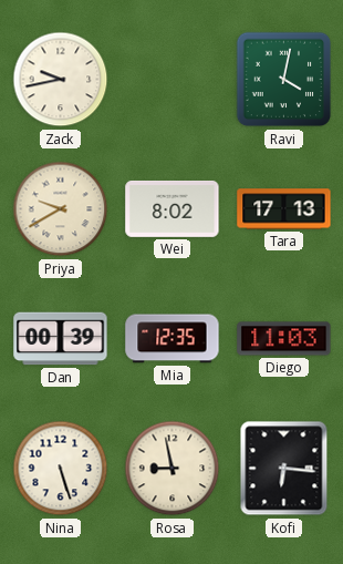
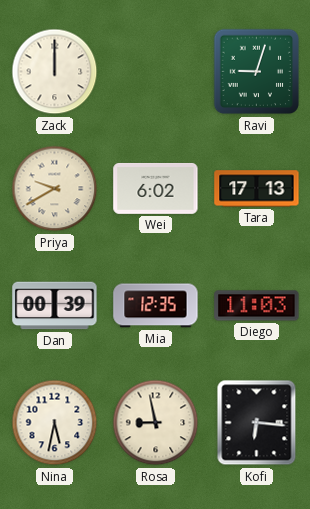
Zack: 9:43 -> 12:00
Ravi: 4:02 -> 9:03
Wei: 8:02 -> 6:02
Nina: 5:27 -> 5:32
